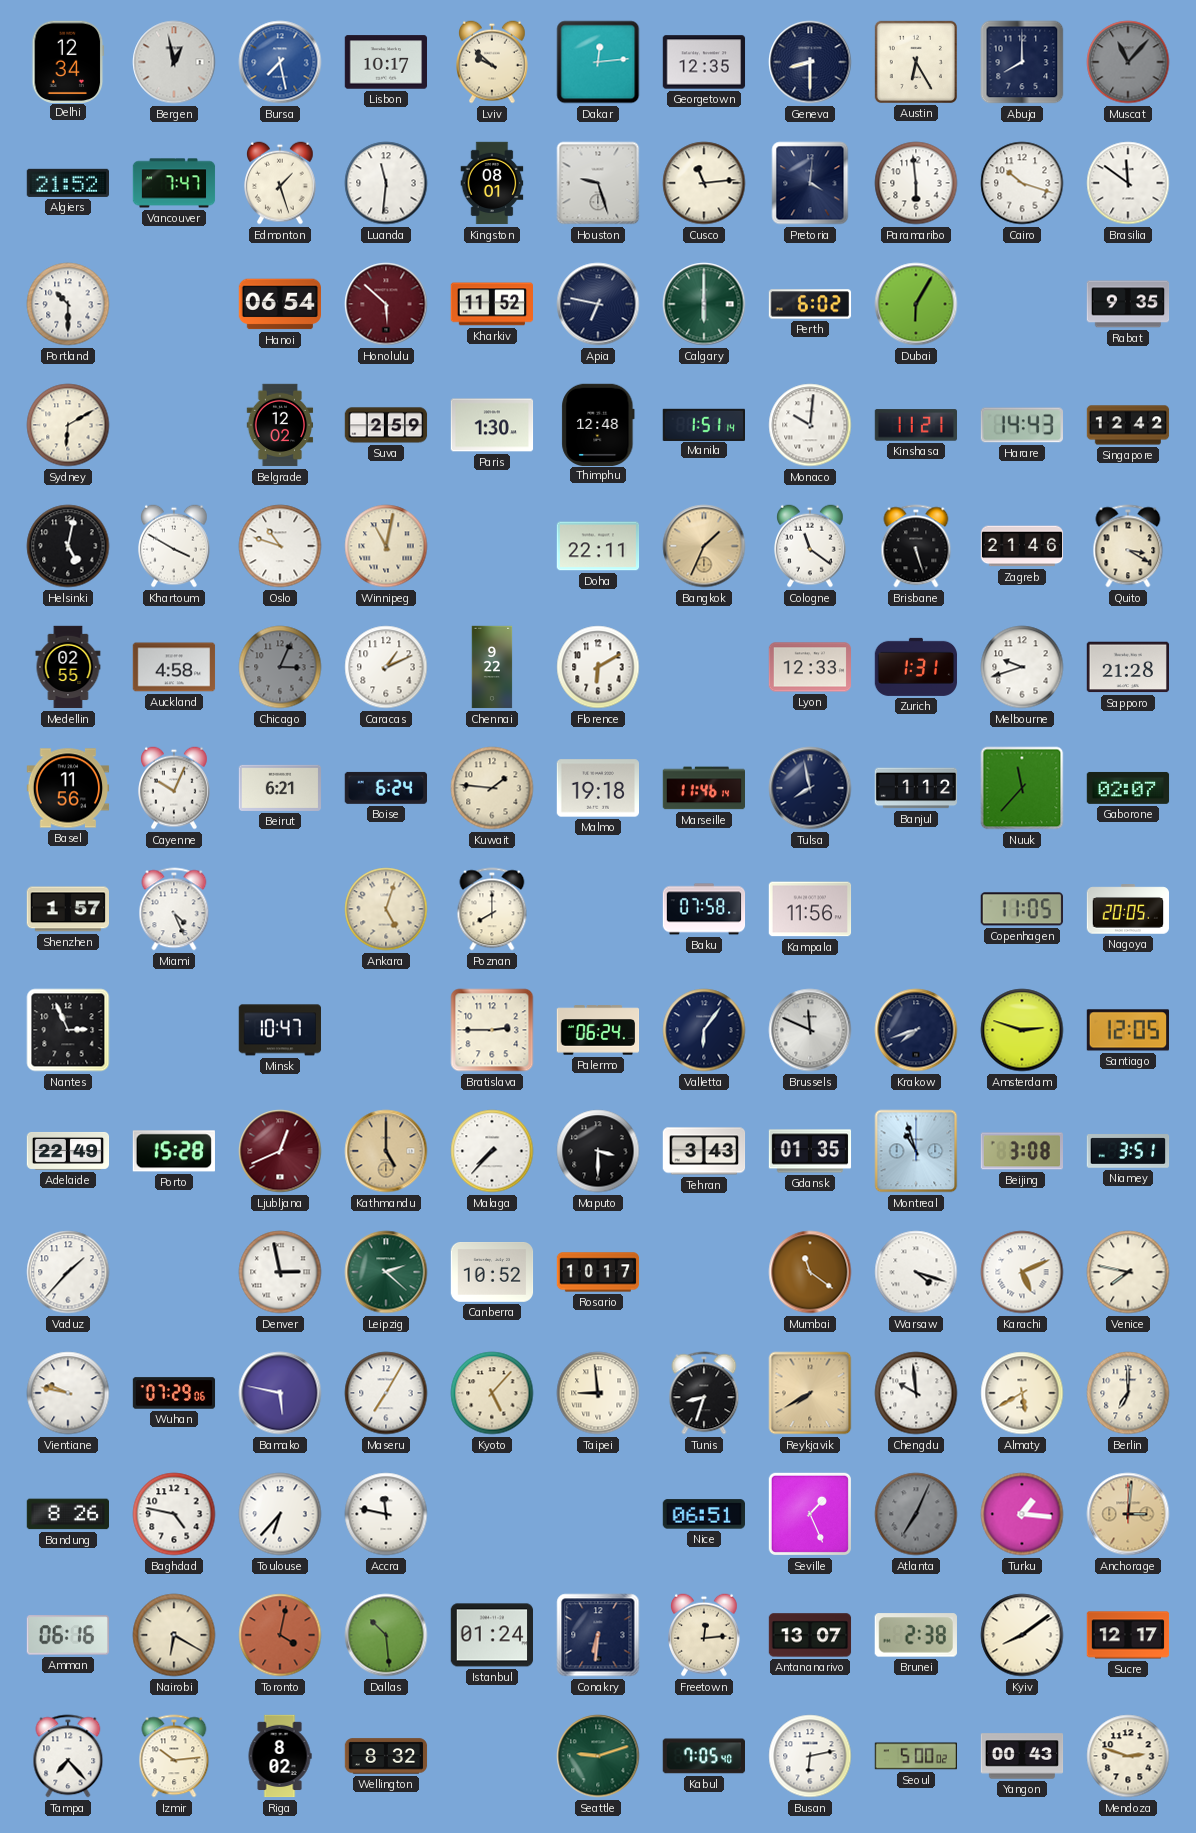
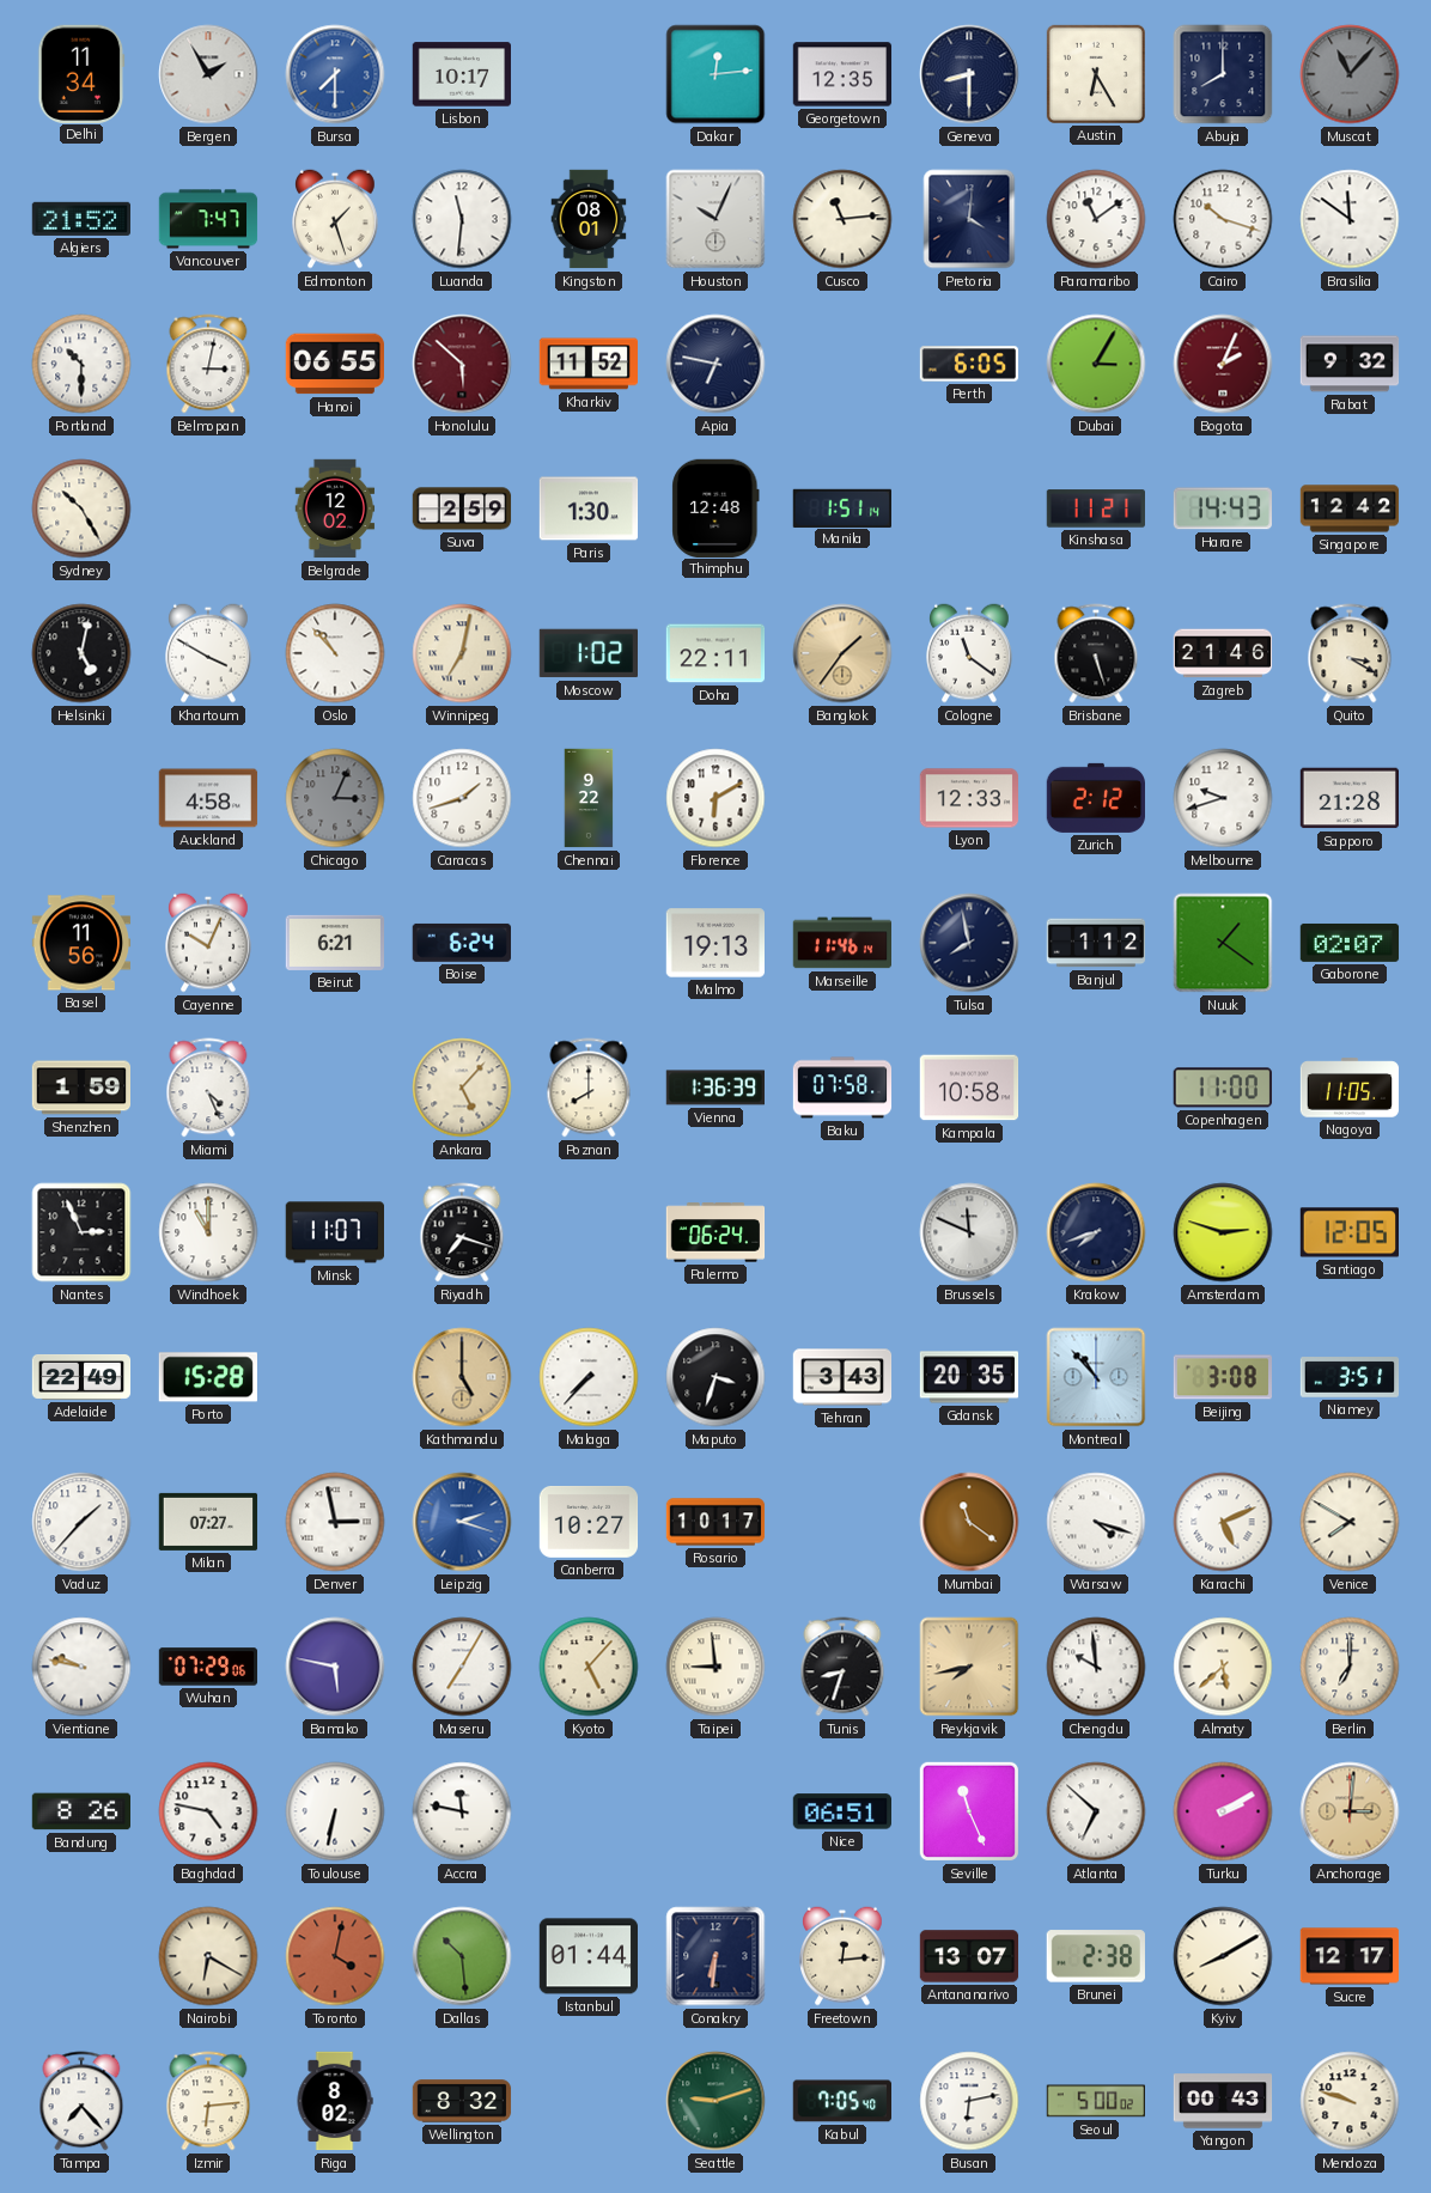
Delhi: 12:34 -> 11:34
Bergen: 12:58 -> 1:55
Bursa: 7:28 -> 7:30
Lviv: 9:52 -> none
Houston: 9:27 -> 10:04
Paramaribo: 5:59 -> 11:09
Belmopan: none -> 3:02
Hanoi: 06:54 -> 06:55
Calgary: 6:00 -> none
Perth: 6:02 -> 6:05
Dubai: 6:05 -> 3:05
Bogota: none -> 2:04
Rabat: 9:35 -> 9:32
Sydney: 6:10 -> 10:25
Monaco: 10:01 -> none
Oslo: 10:48 -> 10:53
Winnipeg: 11:02 -> 7:02
Moscow: none -> 1:02
Bangkok: 1:34 -> 1:36
Medellin: 02:55 -> none
Caracas: 1:11 -> 1:42
Zurich: 1:31 -> 2:12
Kuwait: 1:46 -> none
Malmo: 19:18 -> 19:13
Nuuk: 11:37 -> 1:21
Shenzhen: 1:57 -> 1:59
Ankara: 5:03 -> 5:07
Vienna: none -> 1:36
Kampala: 11:56 -> 10:58
Copenhagen: 11:05 -> 11:00
Nagoya: 20:05 -> 11:05
Windhoek: none -> 11:00
Minsk: 10:47 -> 11:07
Riyadh: none -> 7:18
Bratislava: 2:45 -> none
Valletta: 6:06 -> none
Ljubljana: 12:41 -> none
Maputo: 3:30 -> 3:33
Gdansk: 01:35 -> 20:35
Montreal: 10:57 -> 10:53
Milan: none -> 07:27
Leipzig: 2:22 -> 2:18
Leipzig dial: green -> blue
Canberra: 10:52 -> 10:27
Venice: 7:47 -> 7:50
Reykjavik: 7:40 -> 7:43
Almaty: 5:40 -> 5:38
Toulouse: 6:37 -> 6:32
Seville: 1:26 -> 11:26
Atlanta: 7:04 -> 6:52
Atlanta dial: grey -> white
Turku: 1:16 -> 2:10
Amman: 06:16 -> none
Istanbul: 01:24 -> 01:44
Kyiv: 8:09 -> 8:10
Izmir: 10:14 -> 6:14
Mendoza: 2:48 -> 9:48
